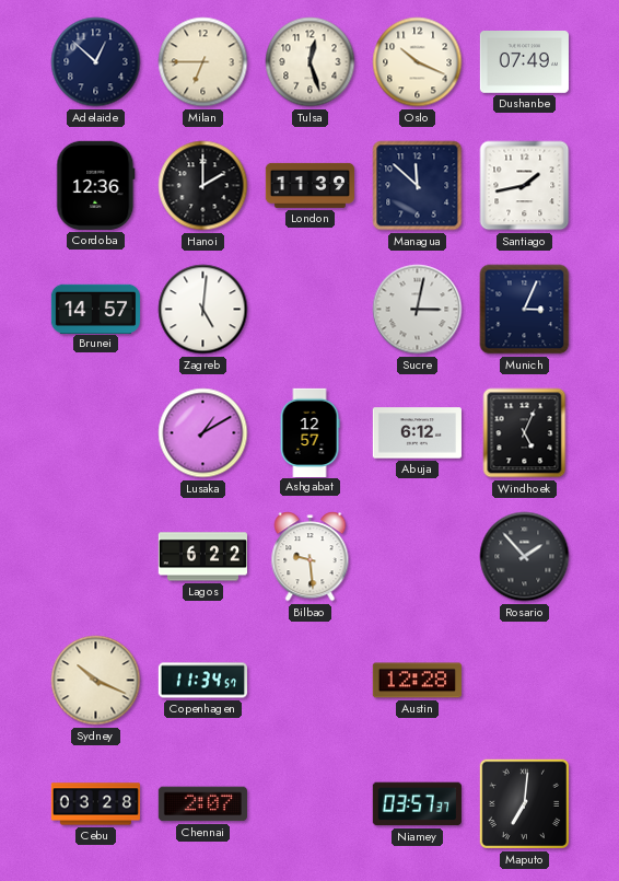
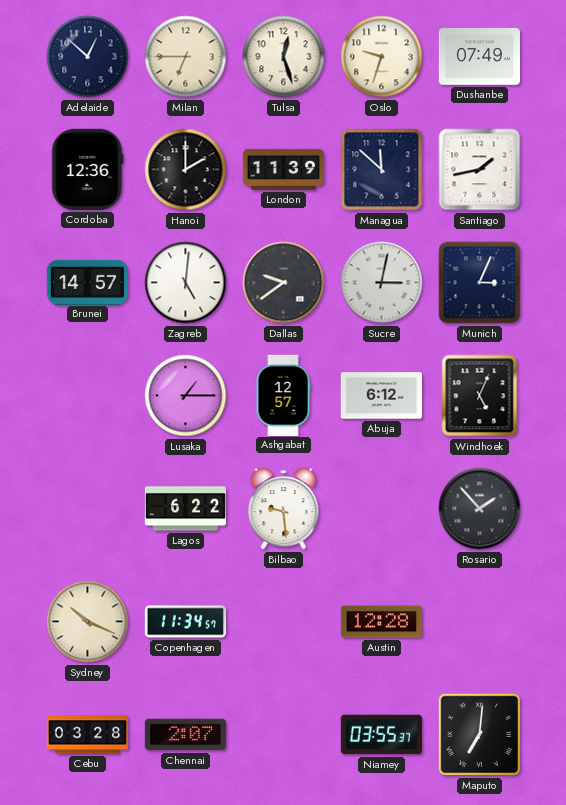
Oslo: 10:19 -> 9:33
Dallas: none -> 9:39
Lusaka: 1:10 -> 1:15
Niamey: 03:57 -> 03:55
